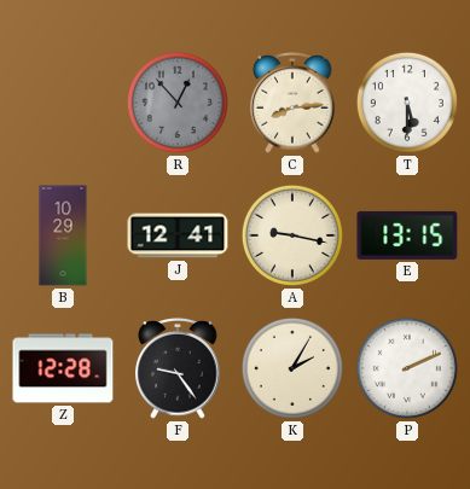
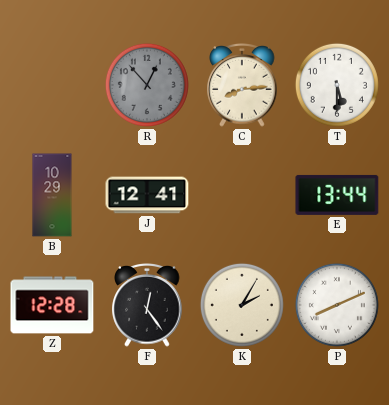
A: 9:17 -> none
E: 13:15 -> 13:44
F: 9:24 -> 12:24
P: 2:11 -> 8:11
